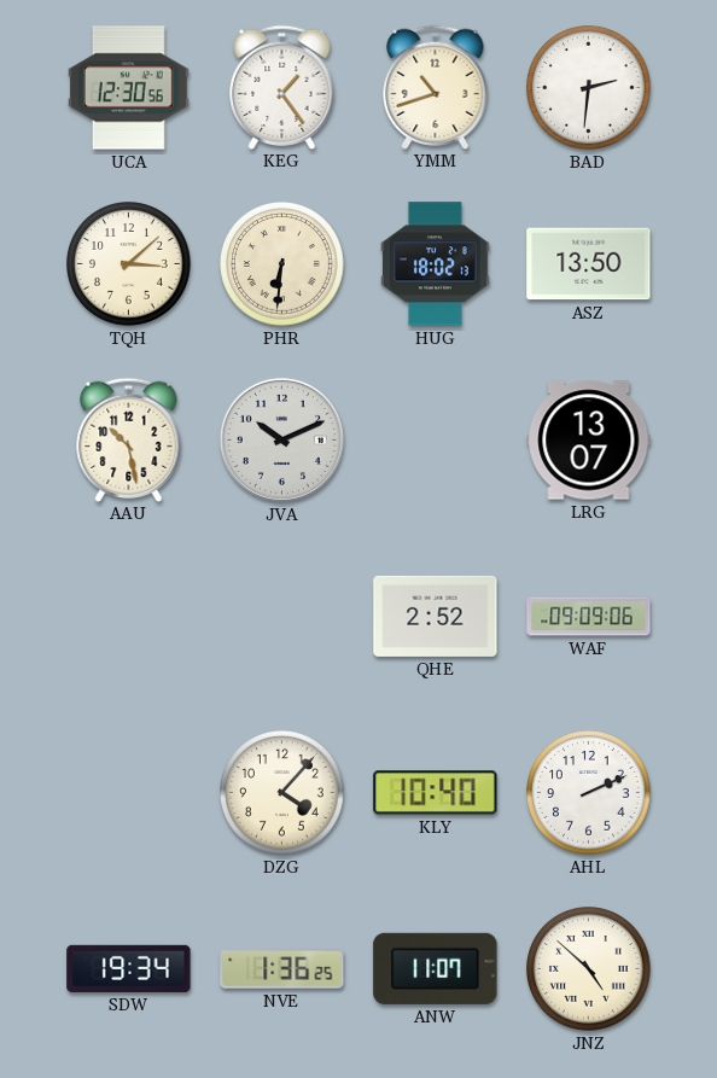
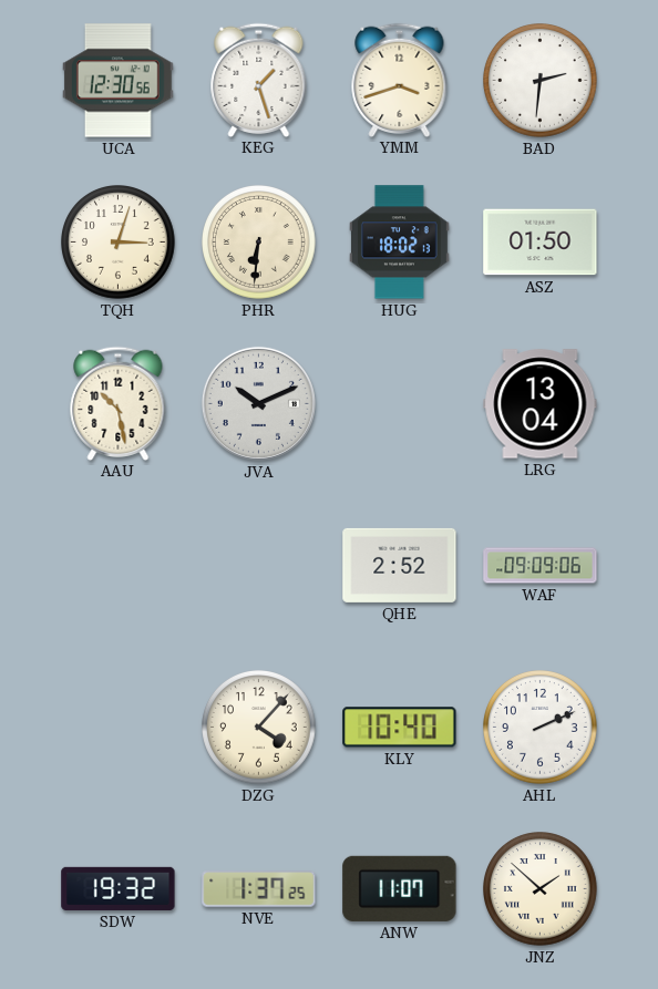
KEG: 1:24 -> 1:27
YMM: 10:42 -> 3:42
TQH: 3:08 -> 3:03
ASZ: 13:50 -> 01:50
LRG: 13:07 -> 13:04
SDW: 19:34 -> 19:32
NVE: 1:36 -> 1:37
JNZ: 4:52 -> 1:52
